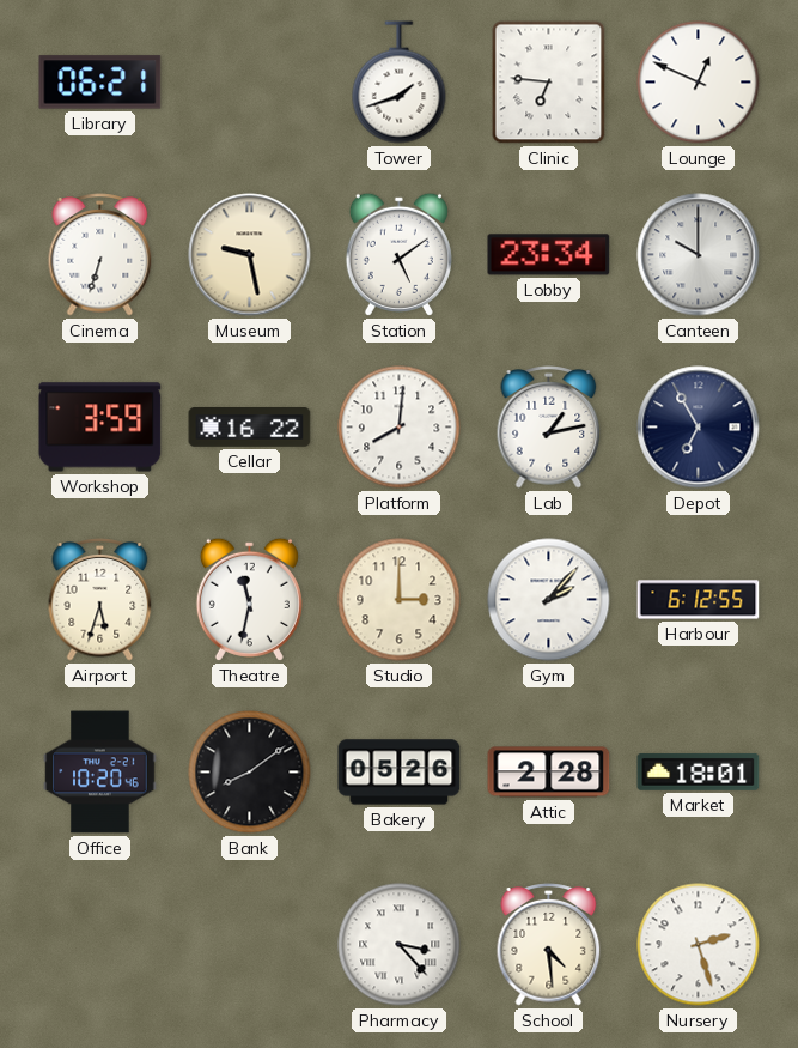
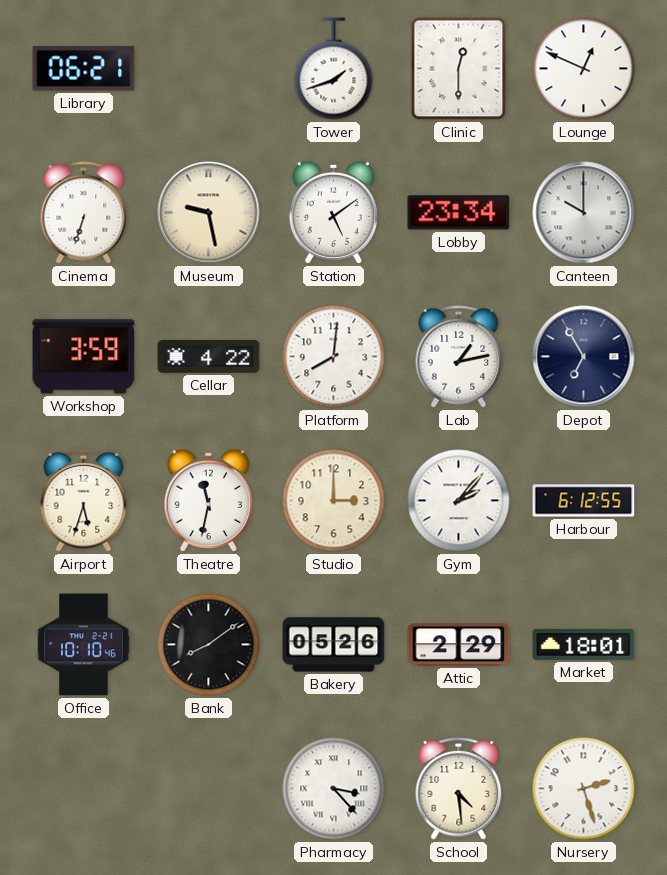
Clinic: 6:46 -> 12:30
Cellar: 16:22 -> 4:22
Office: 10:20 -> 10:10
Attic: 2:28 -> 2:29
